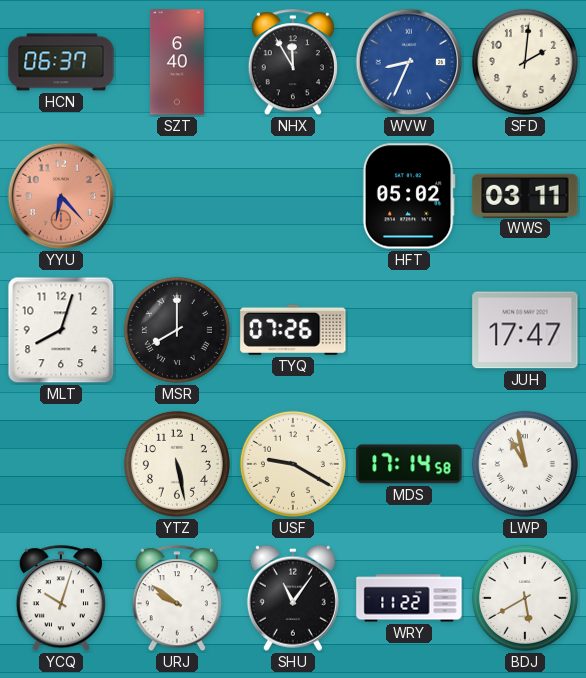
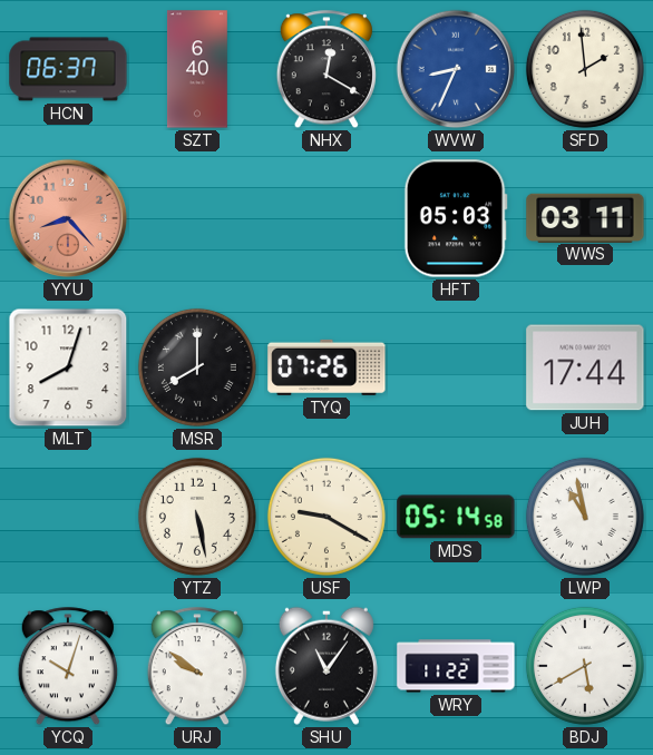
NHX: 11:55 -> 12:20
SFD: 2:01 -> 1:59
YYU: 6:23 -> 8:23
HFT: 05:02 -> 05:03
JUH: 17:47 -> 17:44
MDS: 17:14 -> 05:14
